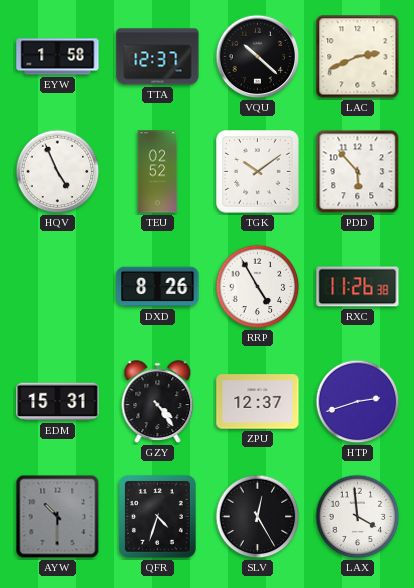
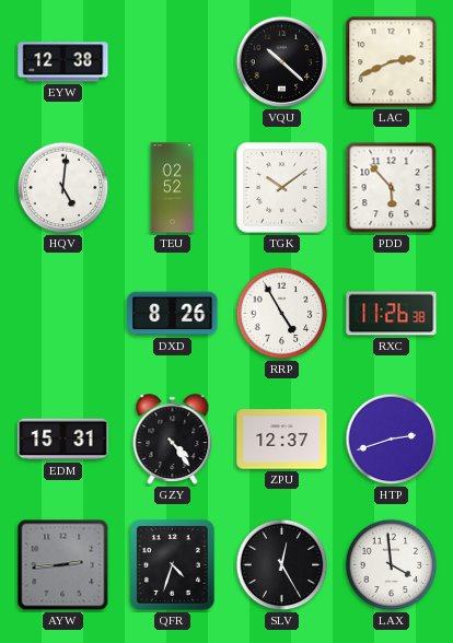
EYW: 1:58 -> 12:38
TTA: 12:37 -> none
HQV: 4:56 -> 5:01
AYW: 10:30 -> 2:44
